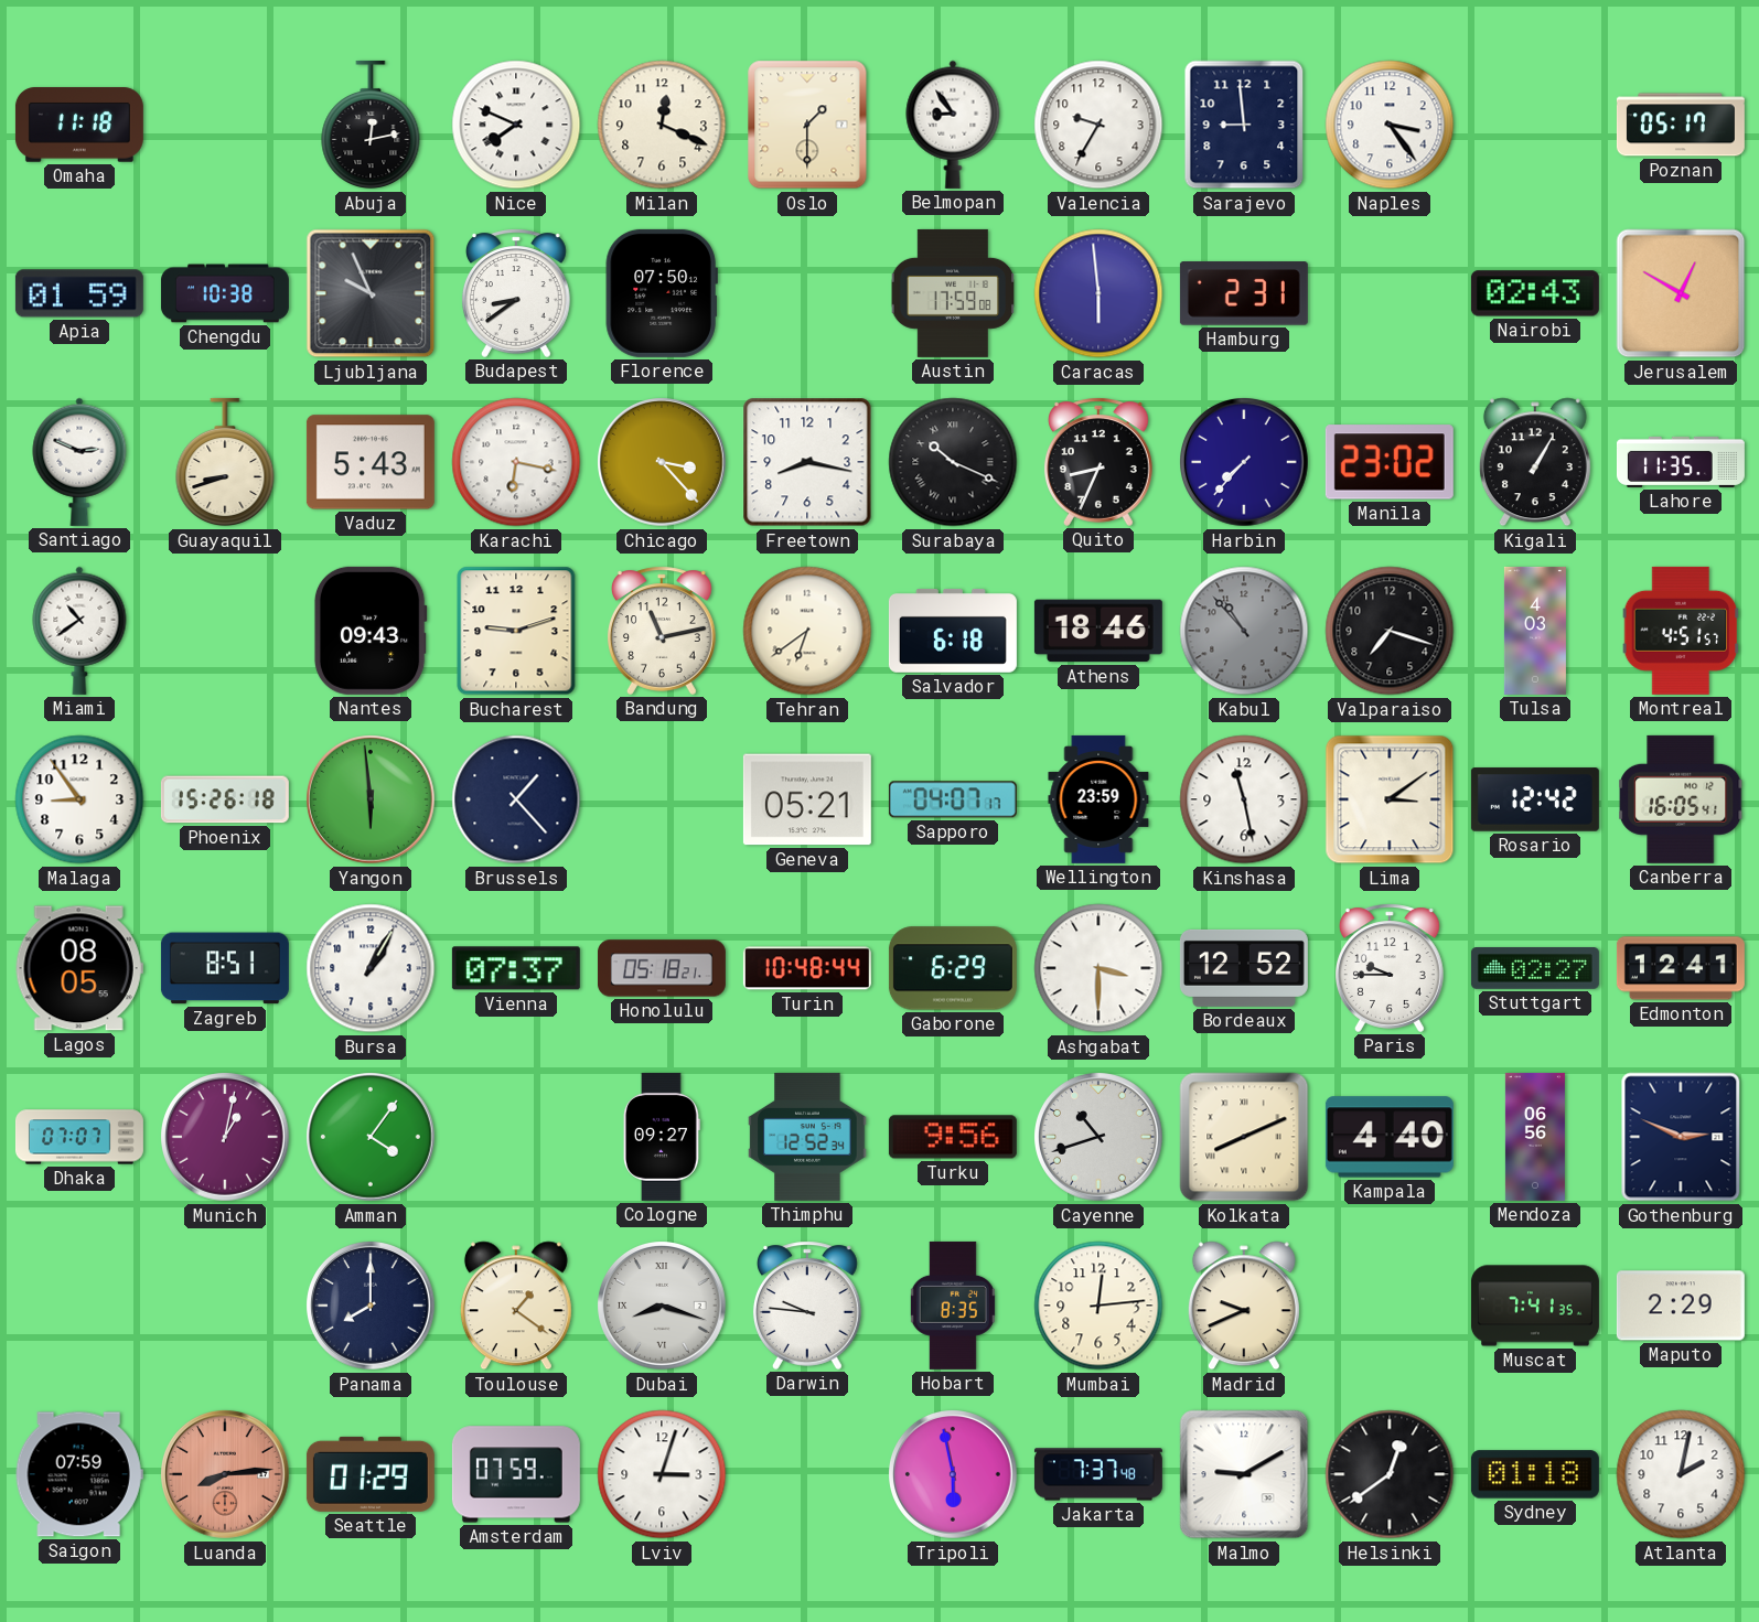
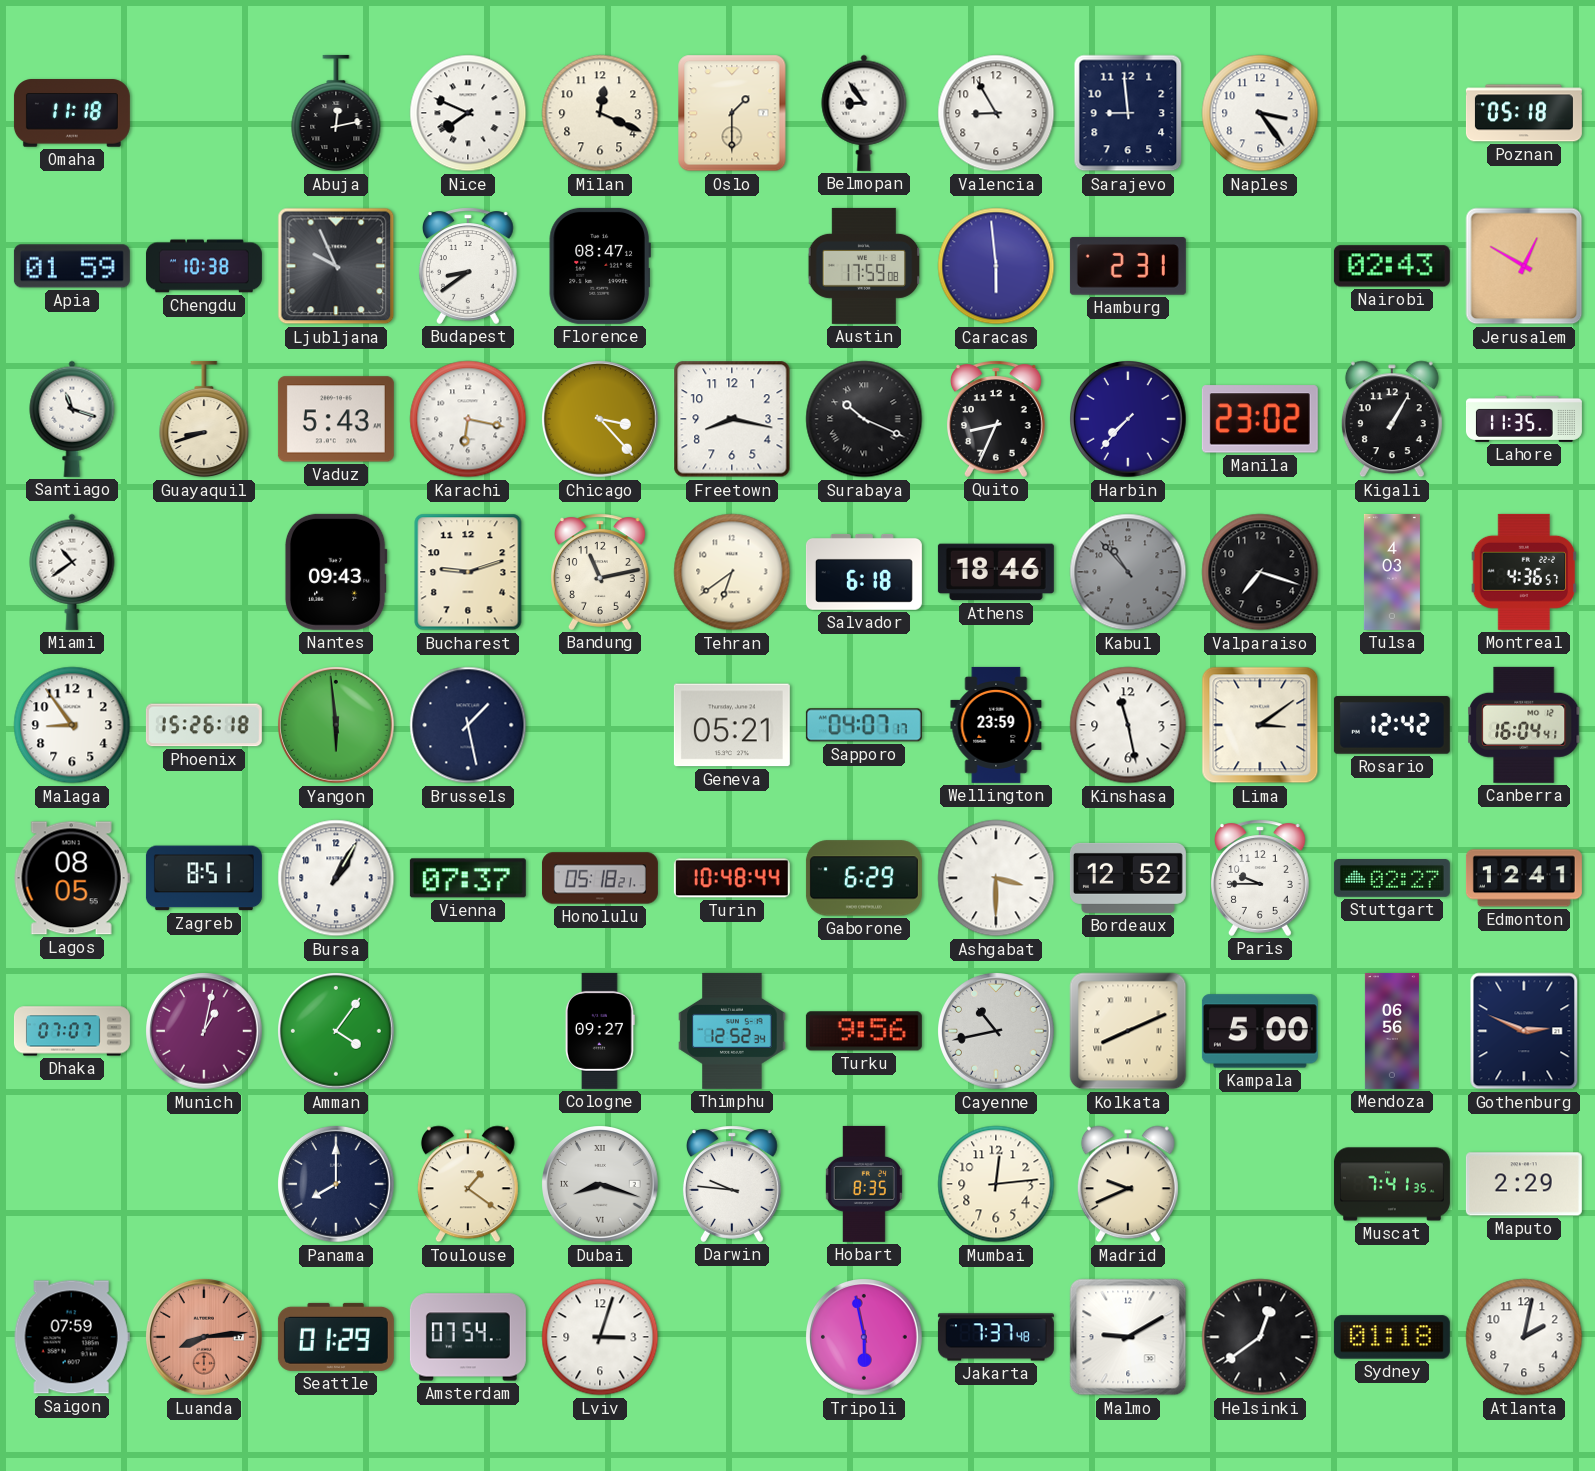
Valencia: 9:35 -> 8:55
Poznan: 05:17 -> 05:18
Florence: 07:50 -> 08:47
Santiago: 2:49 -> 11:18
Montreal: 4:51 -> 4:36
Brussels: 1:23 -> 1:28
Canberra: 16:05 -> 16:04
Cayenne: 10:42 -> 10:43
Kampala: 4:40 -> 5:00
Amsterdam: 07:59 -> 07:54
